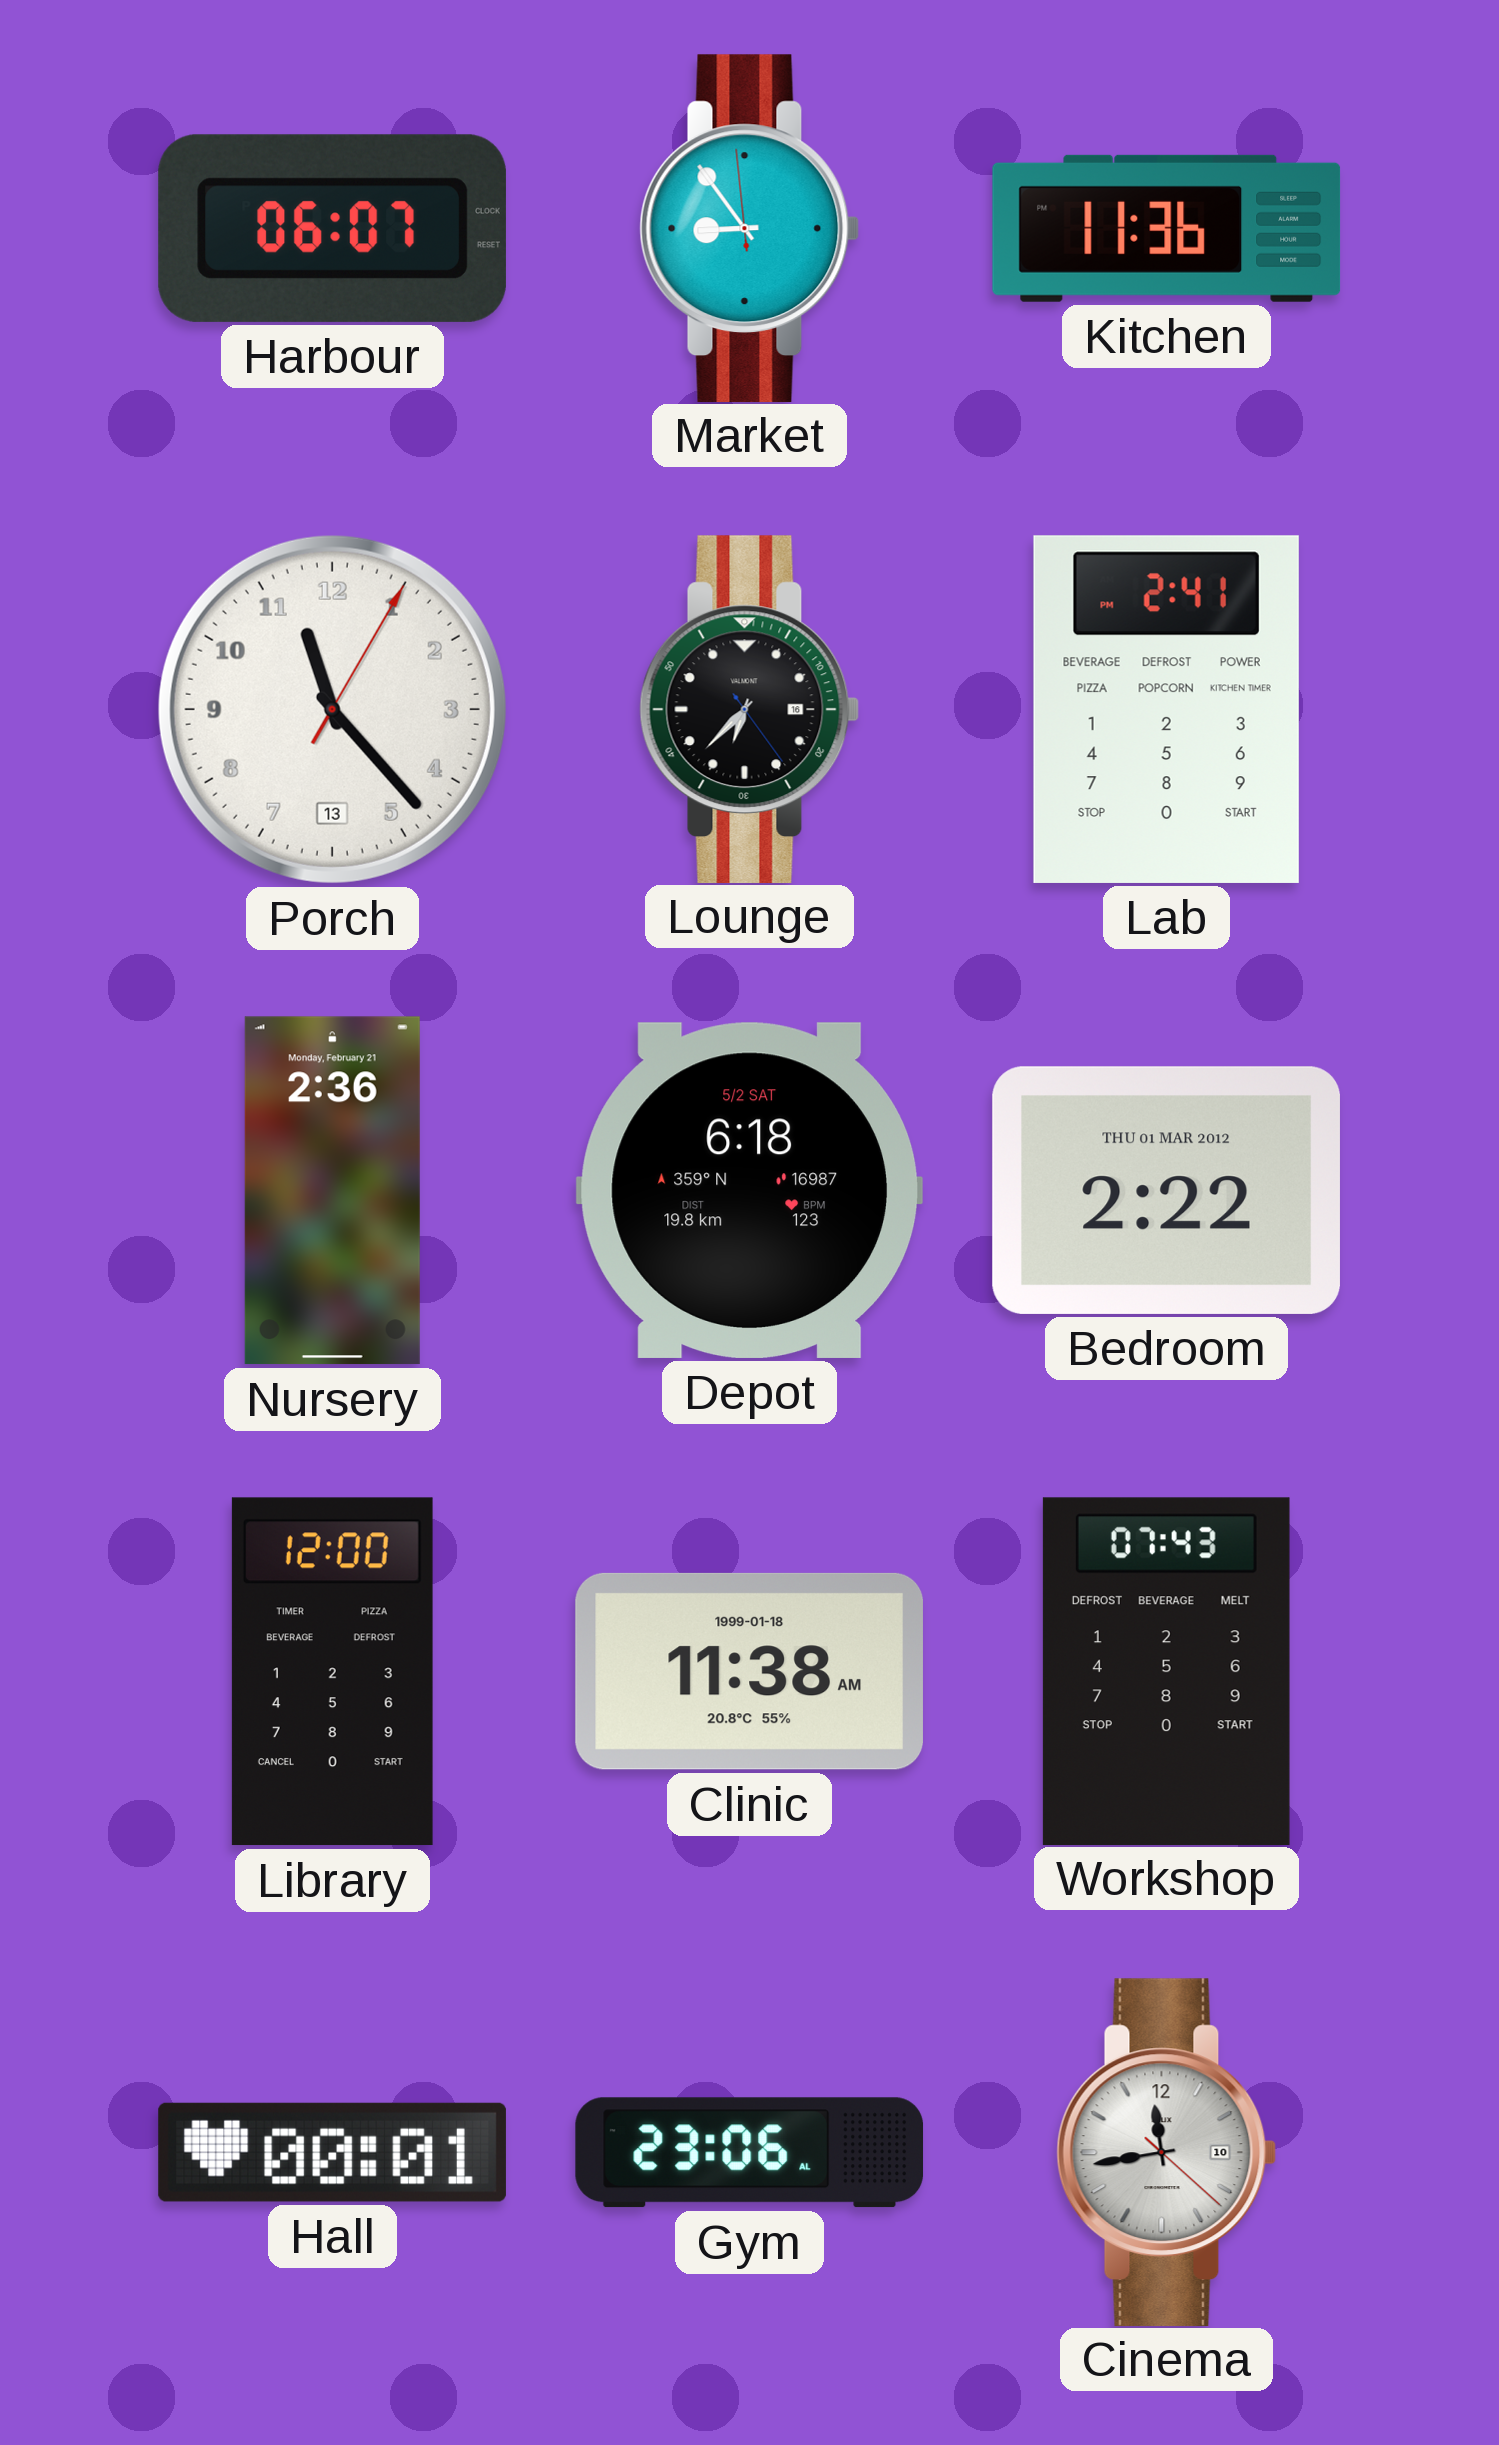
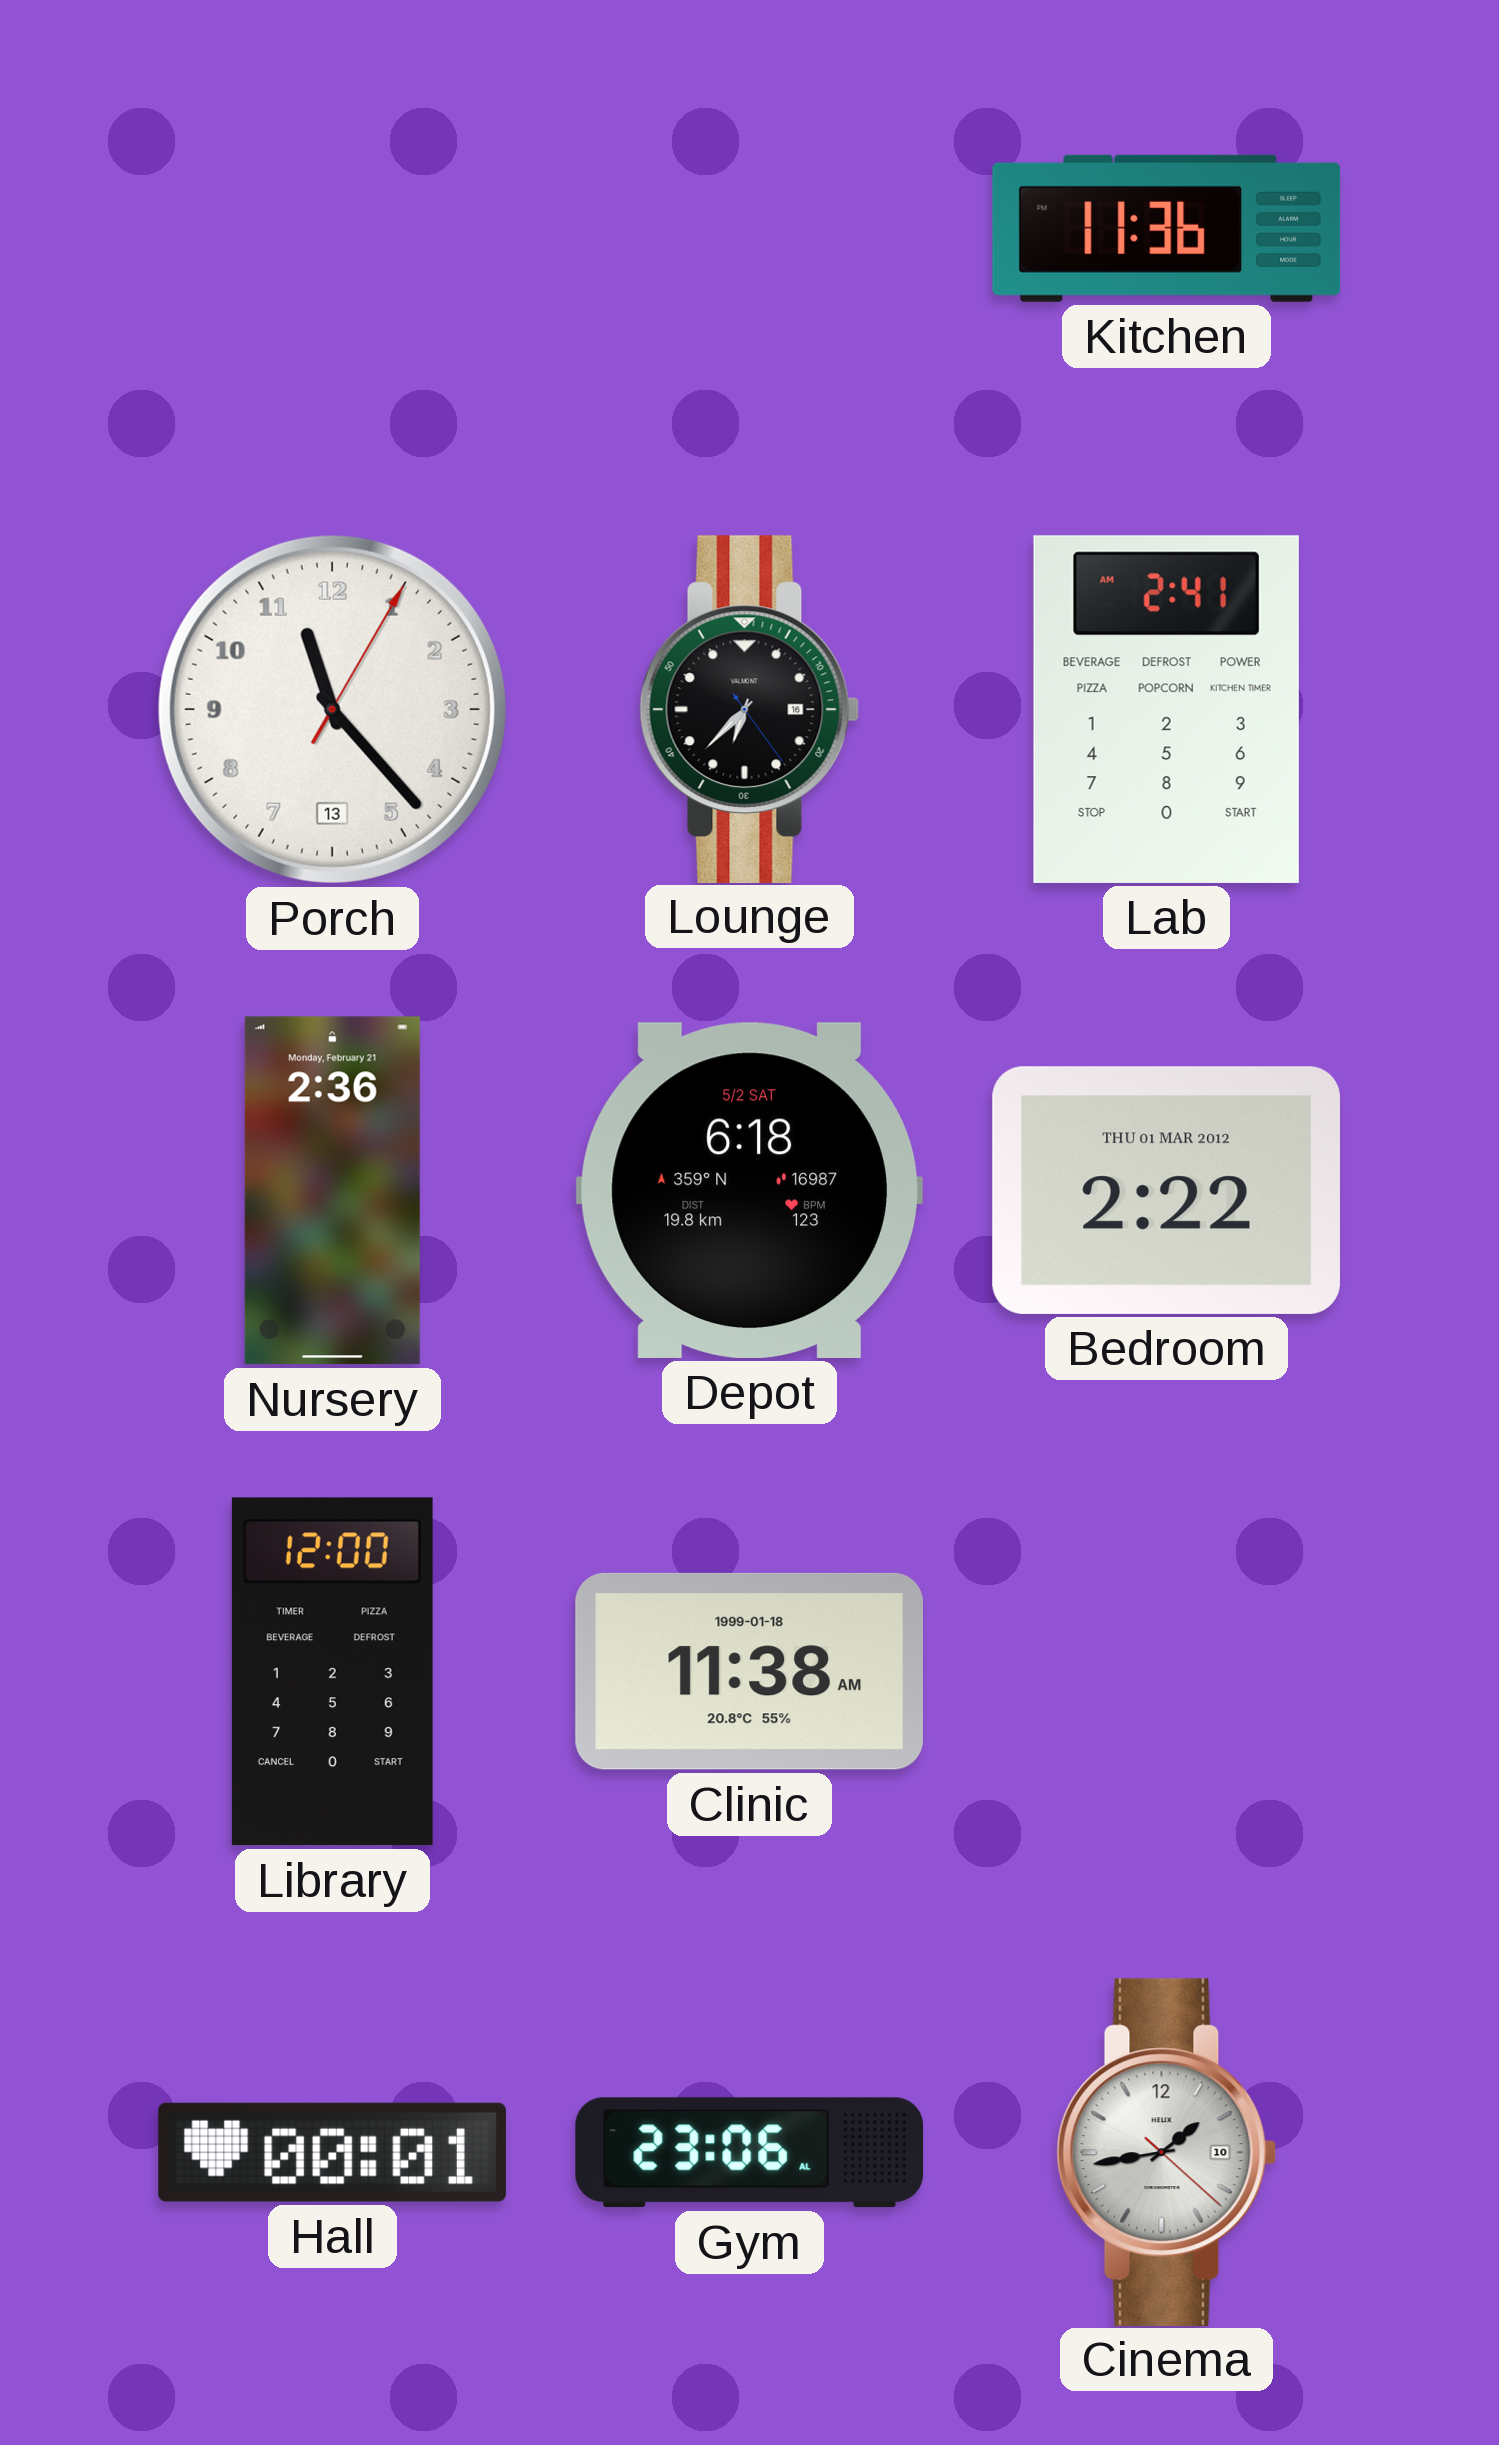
Harbour: 06:07 -> none
Market: 8:53 -> none
Lab: 2:41 PM -> 2:41 AM
Workshop: 07:43 -> none
Cinema: 11:43 -> 1:43
